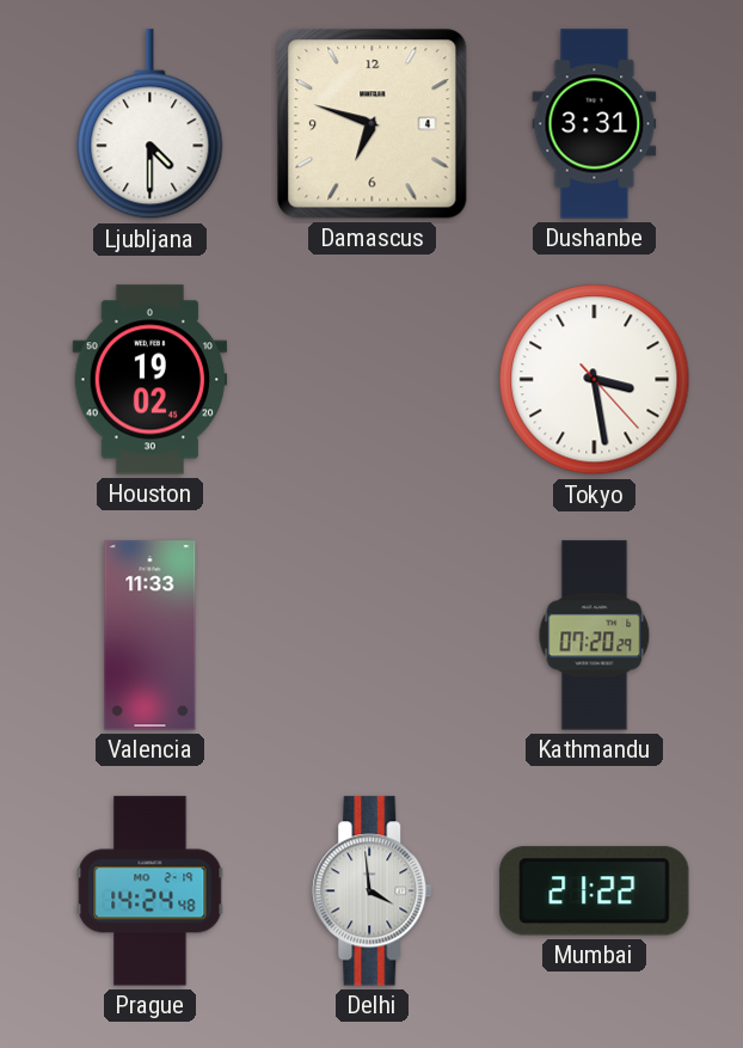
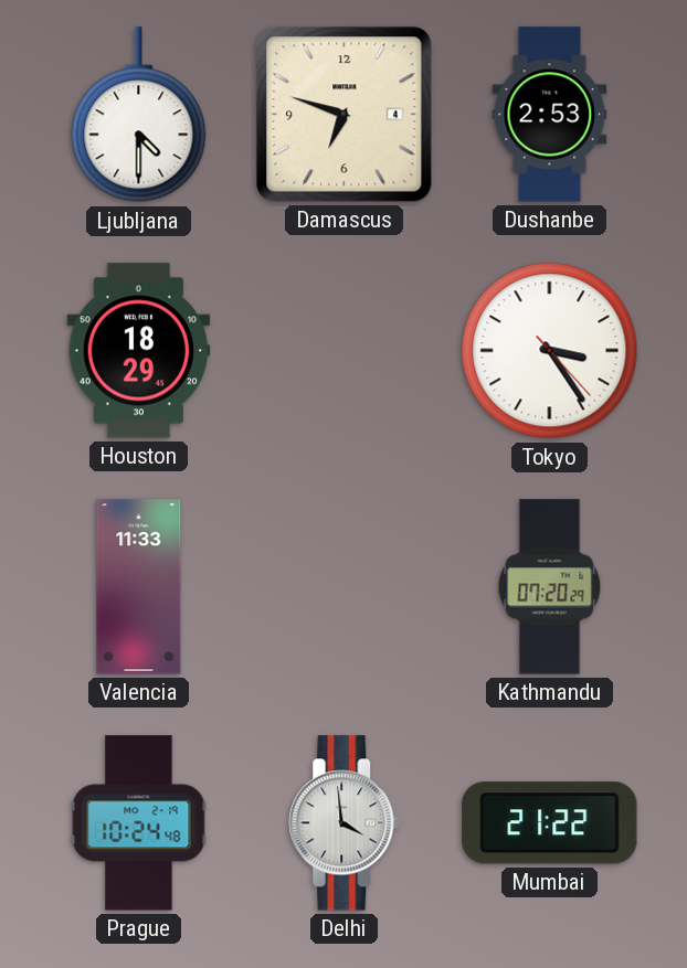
Dushanbe: 3:31 -> 2:53
Houston: 19:02 -> 18:29
Tokyo: 3:28 -> 3:24
Prague: 14:24 -> 10:24
